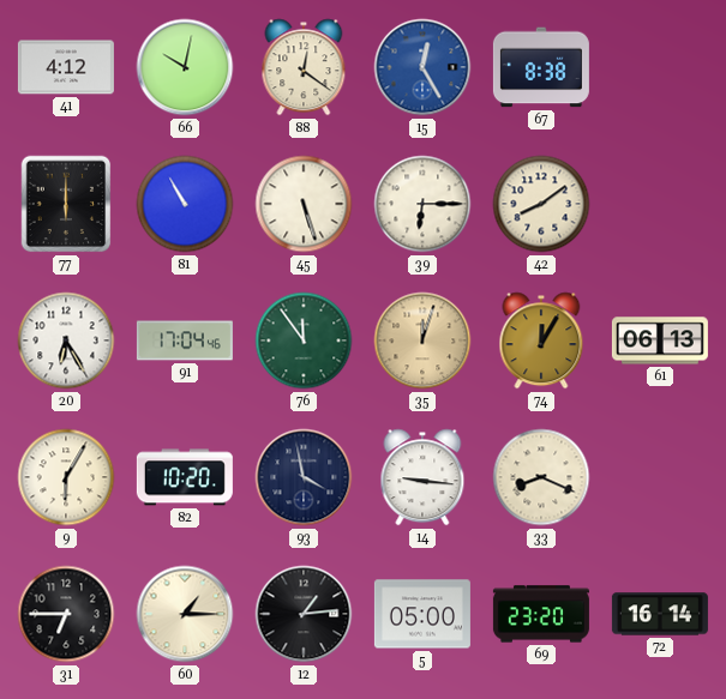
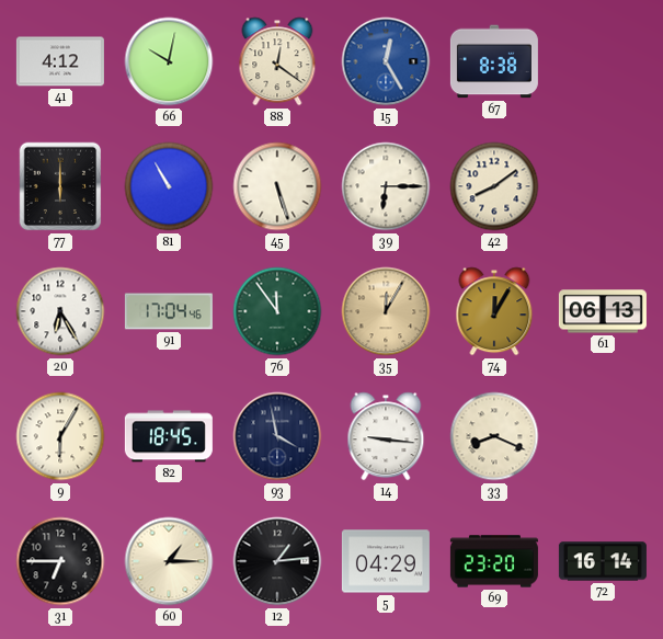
35: 12:03 -> 12:05
82: 10:20 -> 18:45
5: 05:00 -> 04:29
